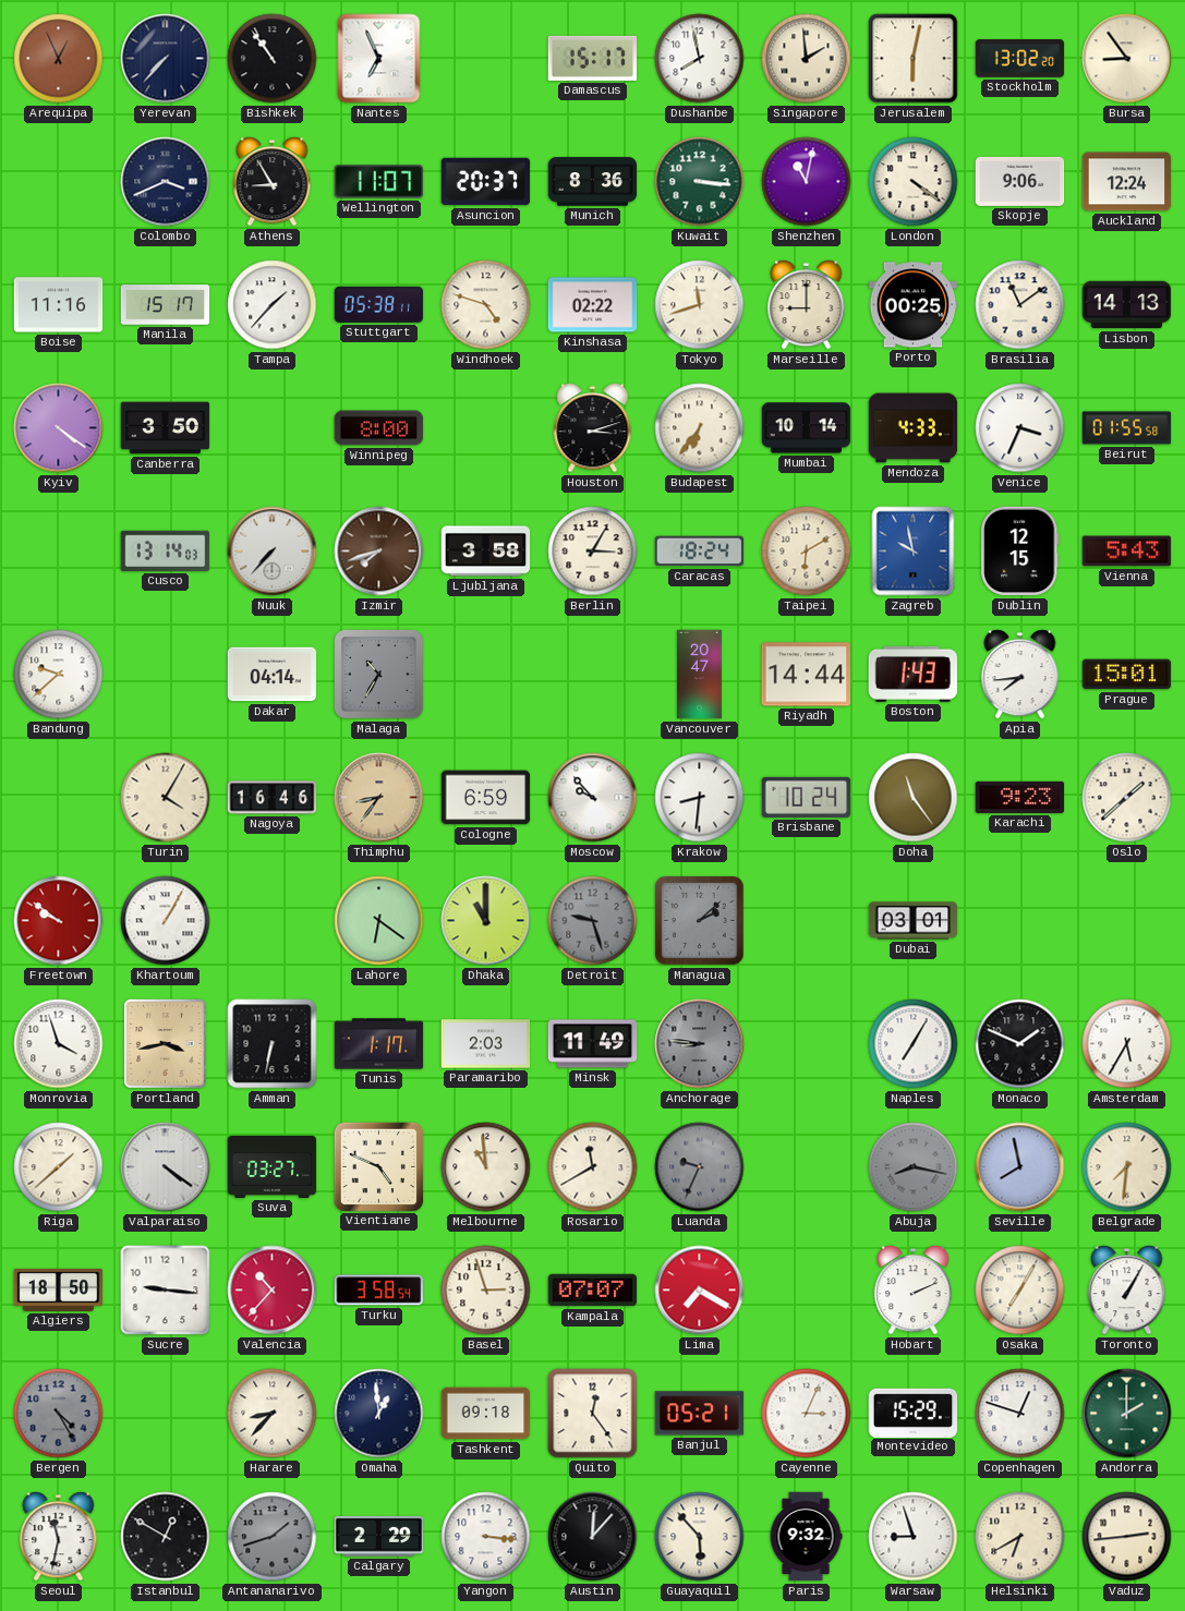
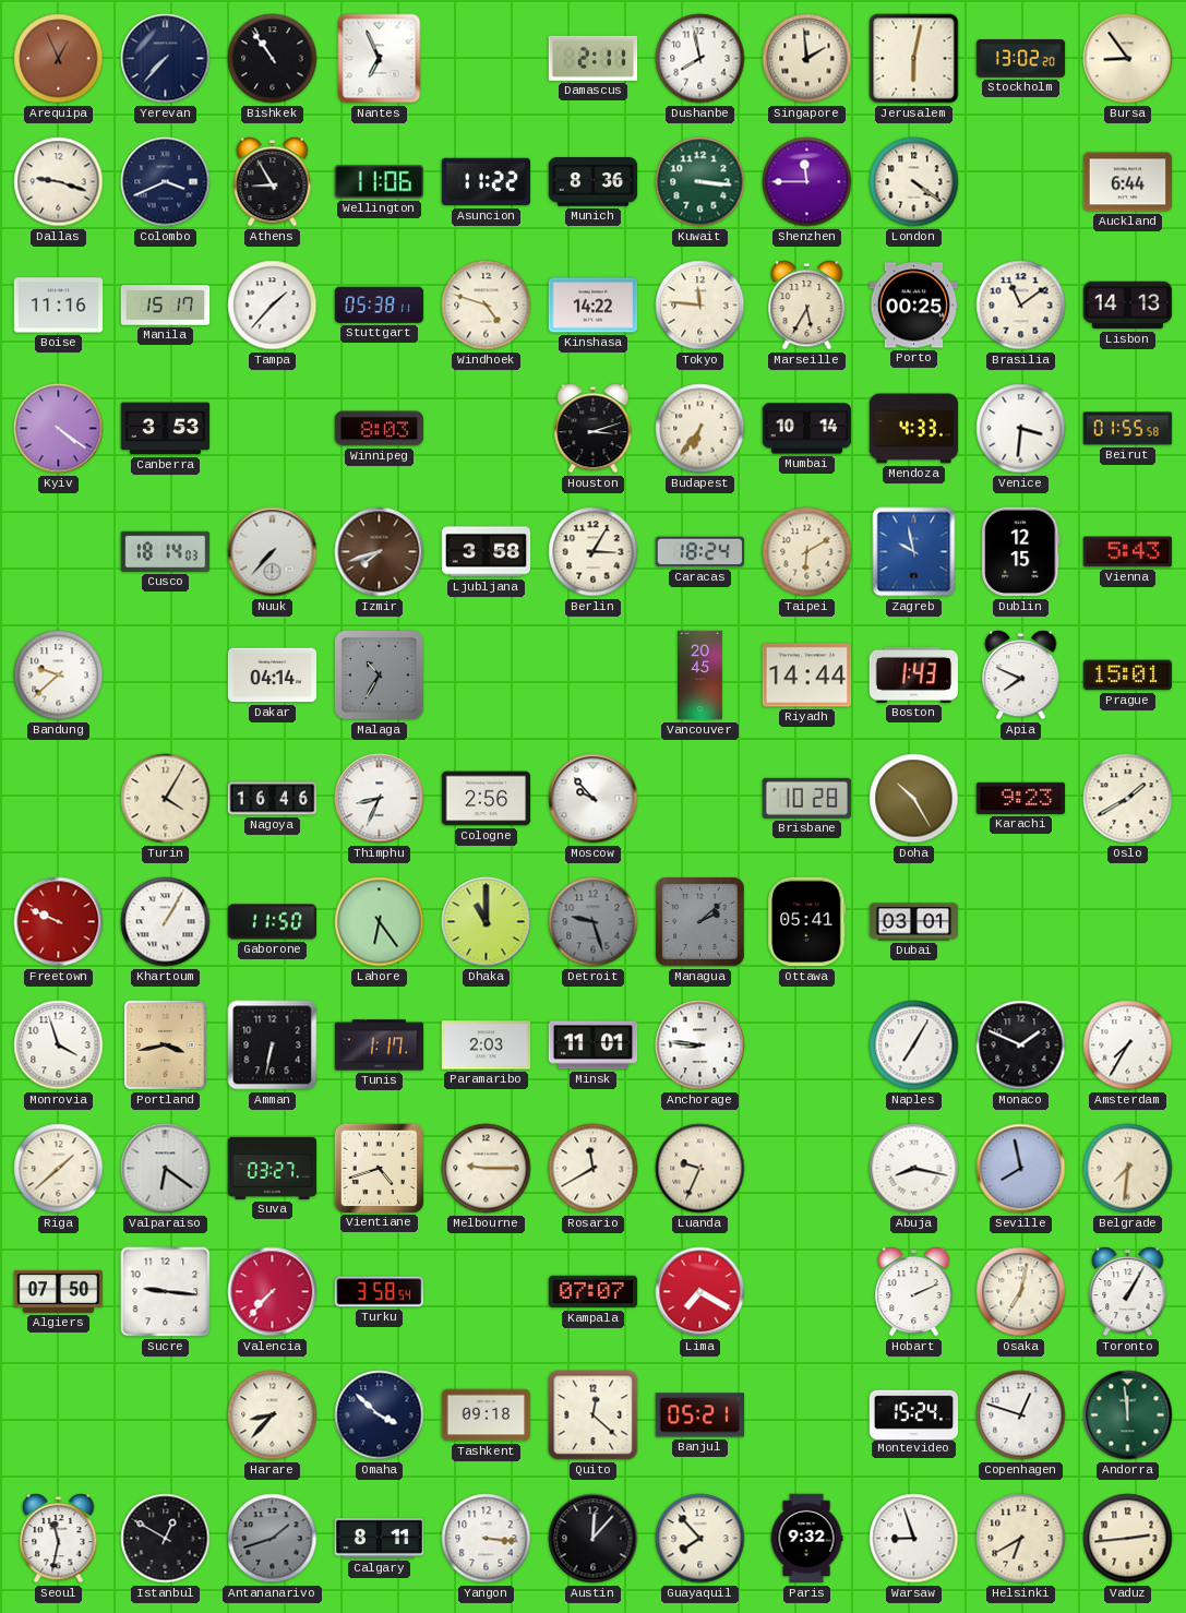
Damascus: 15:17 -> 2:11
Dallas: none -> 9:18
Wellington: 11:07 -> 11:06
Asuncion: 20:37 -> 11:22
Shenzhen: 11:02 -> 11:45
Skopje: 9:06 -> none
Auckland: 12:24 -> 6:44
Kinshasa: 02:22 -> 14:22
Tokyo: 11:42 -> 11:46
Marseille: 9:00 -> 5:35
Canberra: 3:50 -> 3:53
Winnipeg: 8:00 -> 8:03
Venice: 3:34 -> 3:31
Cusco: 13:14 -> 18:14
Vancouver: 20:47 -> 20:45
Apia: 7:44 -> 7:49
Thimphu: 8:36 -> 8:34
Thimphu dial: champagne -> white
Cologne: 6:59 -> 2:56
Krakow: 8:31 -> none
Brisbane: 10:24 -> 10:28
Doha: 11:24 -> 10:25
Oslo: 1:38 -> 1:40
Freetown: 9:51 -> 9:49
Gaborone: none -> 11:50
Lahore: 6:21 -> 6:24
Ottawa: none -> 05:41
Minsk: 11:49 -> 11:01
Anchorage dial: grey -> white
Amsterdam: 5:35 -> 7:35
Valparaiso: 4:21 -> 6:21
Vientiane: 4:49 -> 4:42
Melbourne: 10:59 -> 9:15
Luanda dial: grey -> cream
Abuja dial: grey -> white
Algiers: 18:50 -> 07:50
Valencia: 10:37 -> 7:37
Basel: 2:57 -> none
Osaka: 7:05 -> 7:02
Bergen: 4:25 -> none
Omaha: 12:59 -> 3:52
Quito: 12:24 -> 12:22
Cayenne: 3:04 -> none
Montevideo: 15:29 -> 15:24
Andorra: 2:00 -> 11:59
Calgary: 2:29 -> 8:11
Guayaquil: 5:53 -> 7:53
